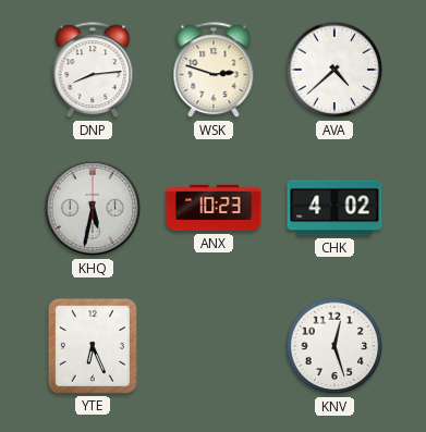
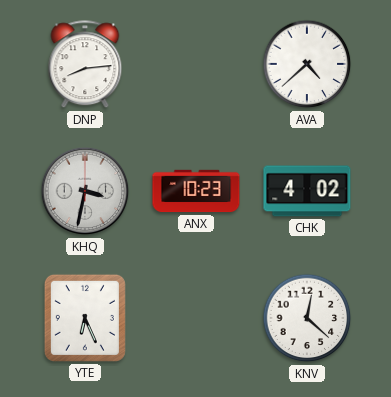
WSK: 2:48 -> none
KHQ: 5:32 -> 3:32
KNV: 12:27 -> 12:22
